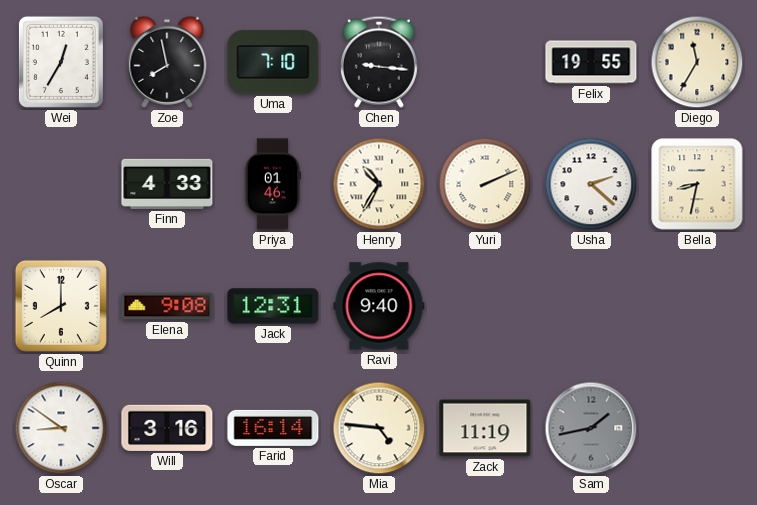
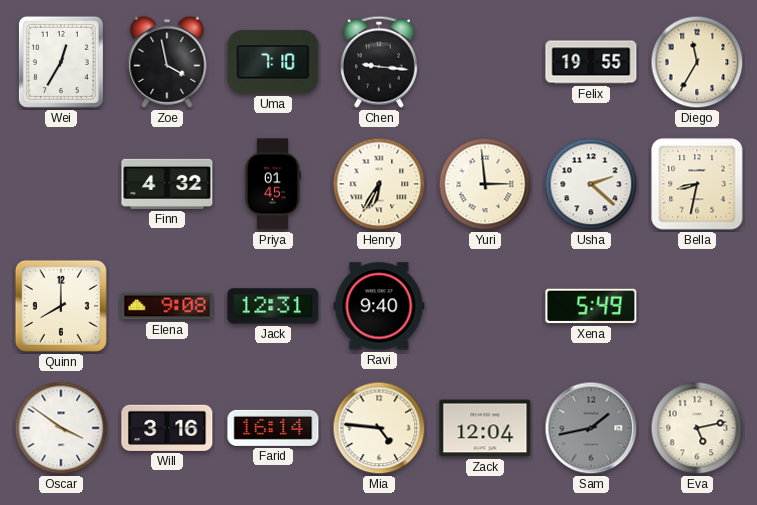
Zoe: 7:58 -> 3:58
Finn: 4:33 -> 4:32
Priya: 01:46 -> 01:45
Henry: 10:35 -> 6:35
Yuri: 2:11 -> 2:59
Xena: none -> 5:49
Oscar: 8:51 -> 3:51
Zack: 11:19 -> 12:04
Eva: none -> 5:13
